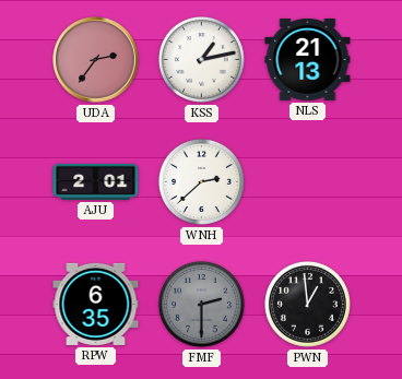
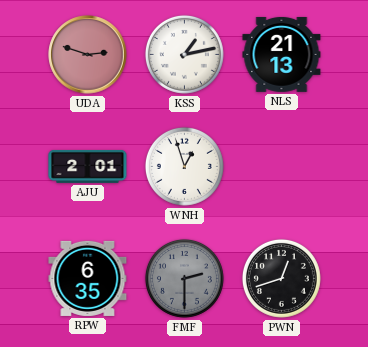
UDA: 2:36 -> 2:48
WNH: 2:38 -> 12:57
PWN: 12:59 -> 12:42
